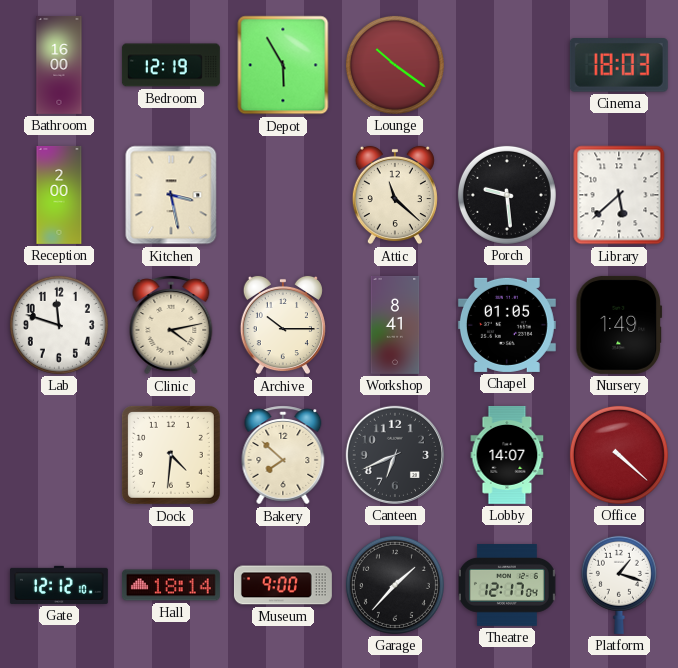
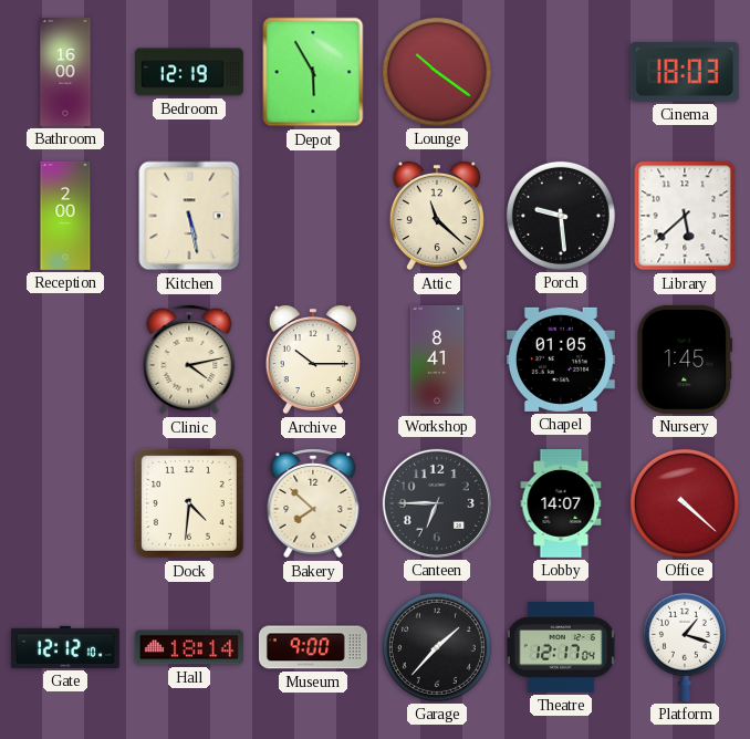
Kitchen: 3:28 -> 5:28
Lab: 11:48 -> none
Nursery: 1:49 -> 1:45
Canteen: 6:41 -> 6:45
